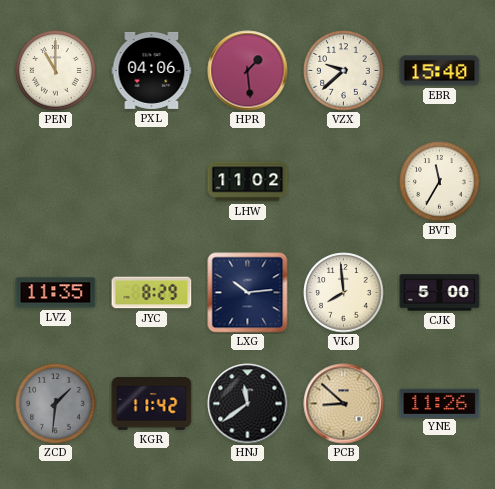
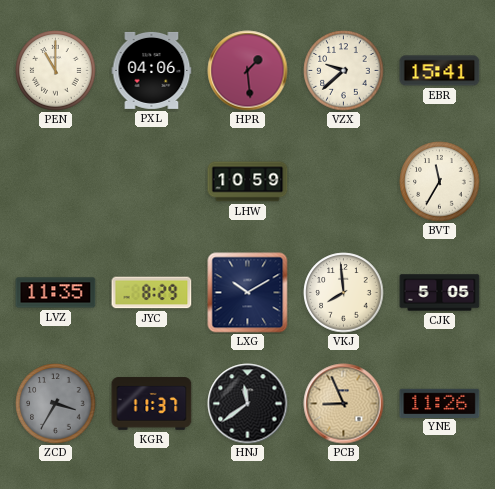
EBR: 15:40 -> 15:41
LHW: 11:02 -> 10:59
LXG: 10:14 -> 10:10
CJK: 5:00 -> 5:05
ZCD: 1:31 -> 3:35
KGR: 11:42 -> 11:37
PCB: 8:52 -> 8:56
